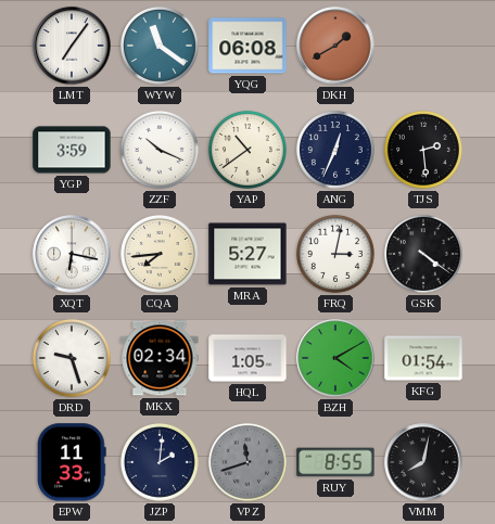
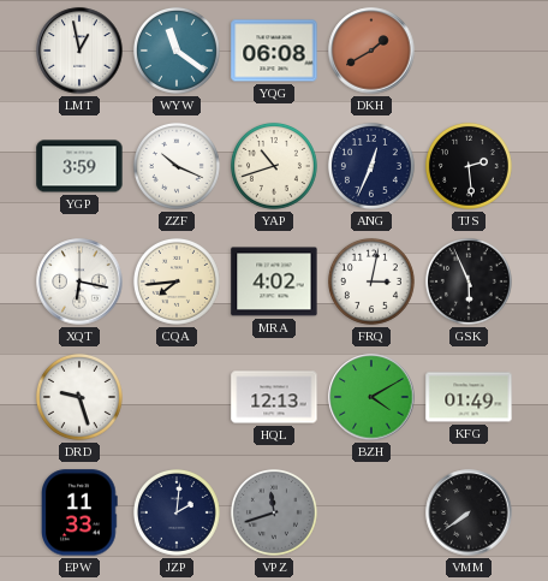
LMT: 7:06 -> 12:58
YAP: 10:39 -> 10:42
MRA: 5:27 -> 4:02
GSK: 4:21 -> 5:56
MKX: 02:34 -> none
HQL: 1:05 -> 12:13
KFG: 01:54 -> 01:49
RUY: 8:55 -> none
VMM: 8:02 -> 7:39
